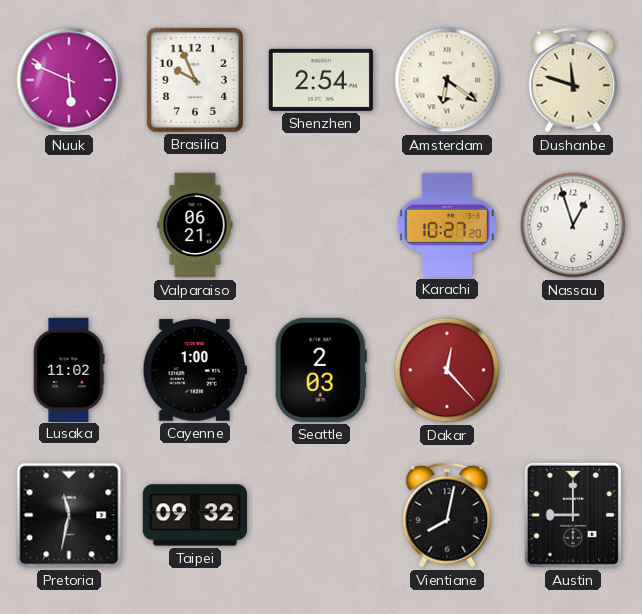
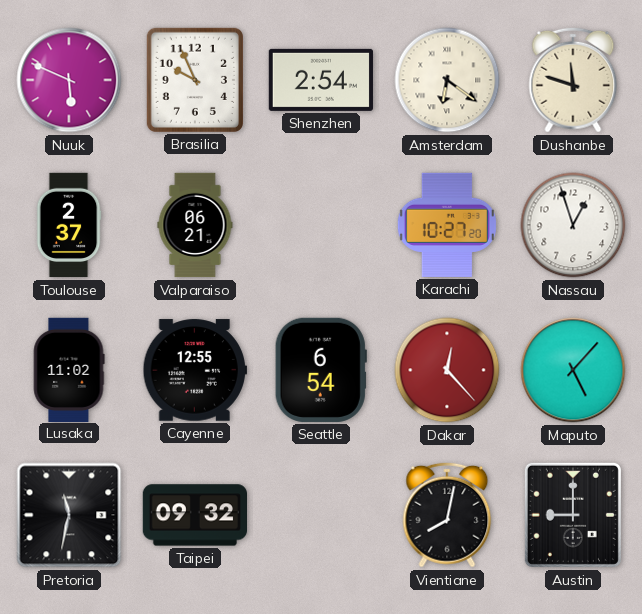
Toulouse: none -> 2:37
Cayenne: 1:00 -> 12:55
Seattle: 2:03 -> 6:54
Maputo: none -> 5:07
